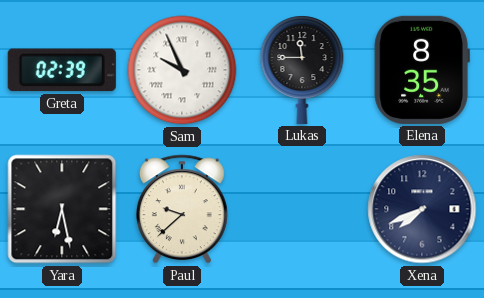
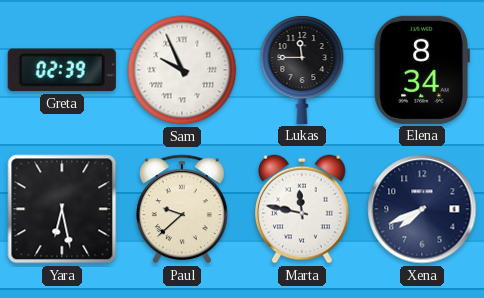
Elena: 8:35 -> 8:34
Marta: none -> 11:47
